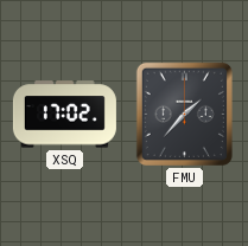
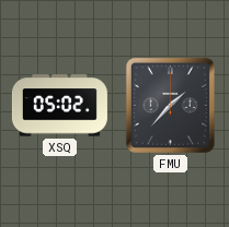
XSQ: 17:02 -> 05:02
